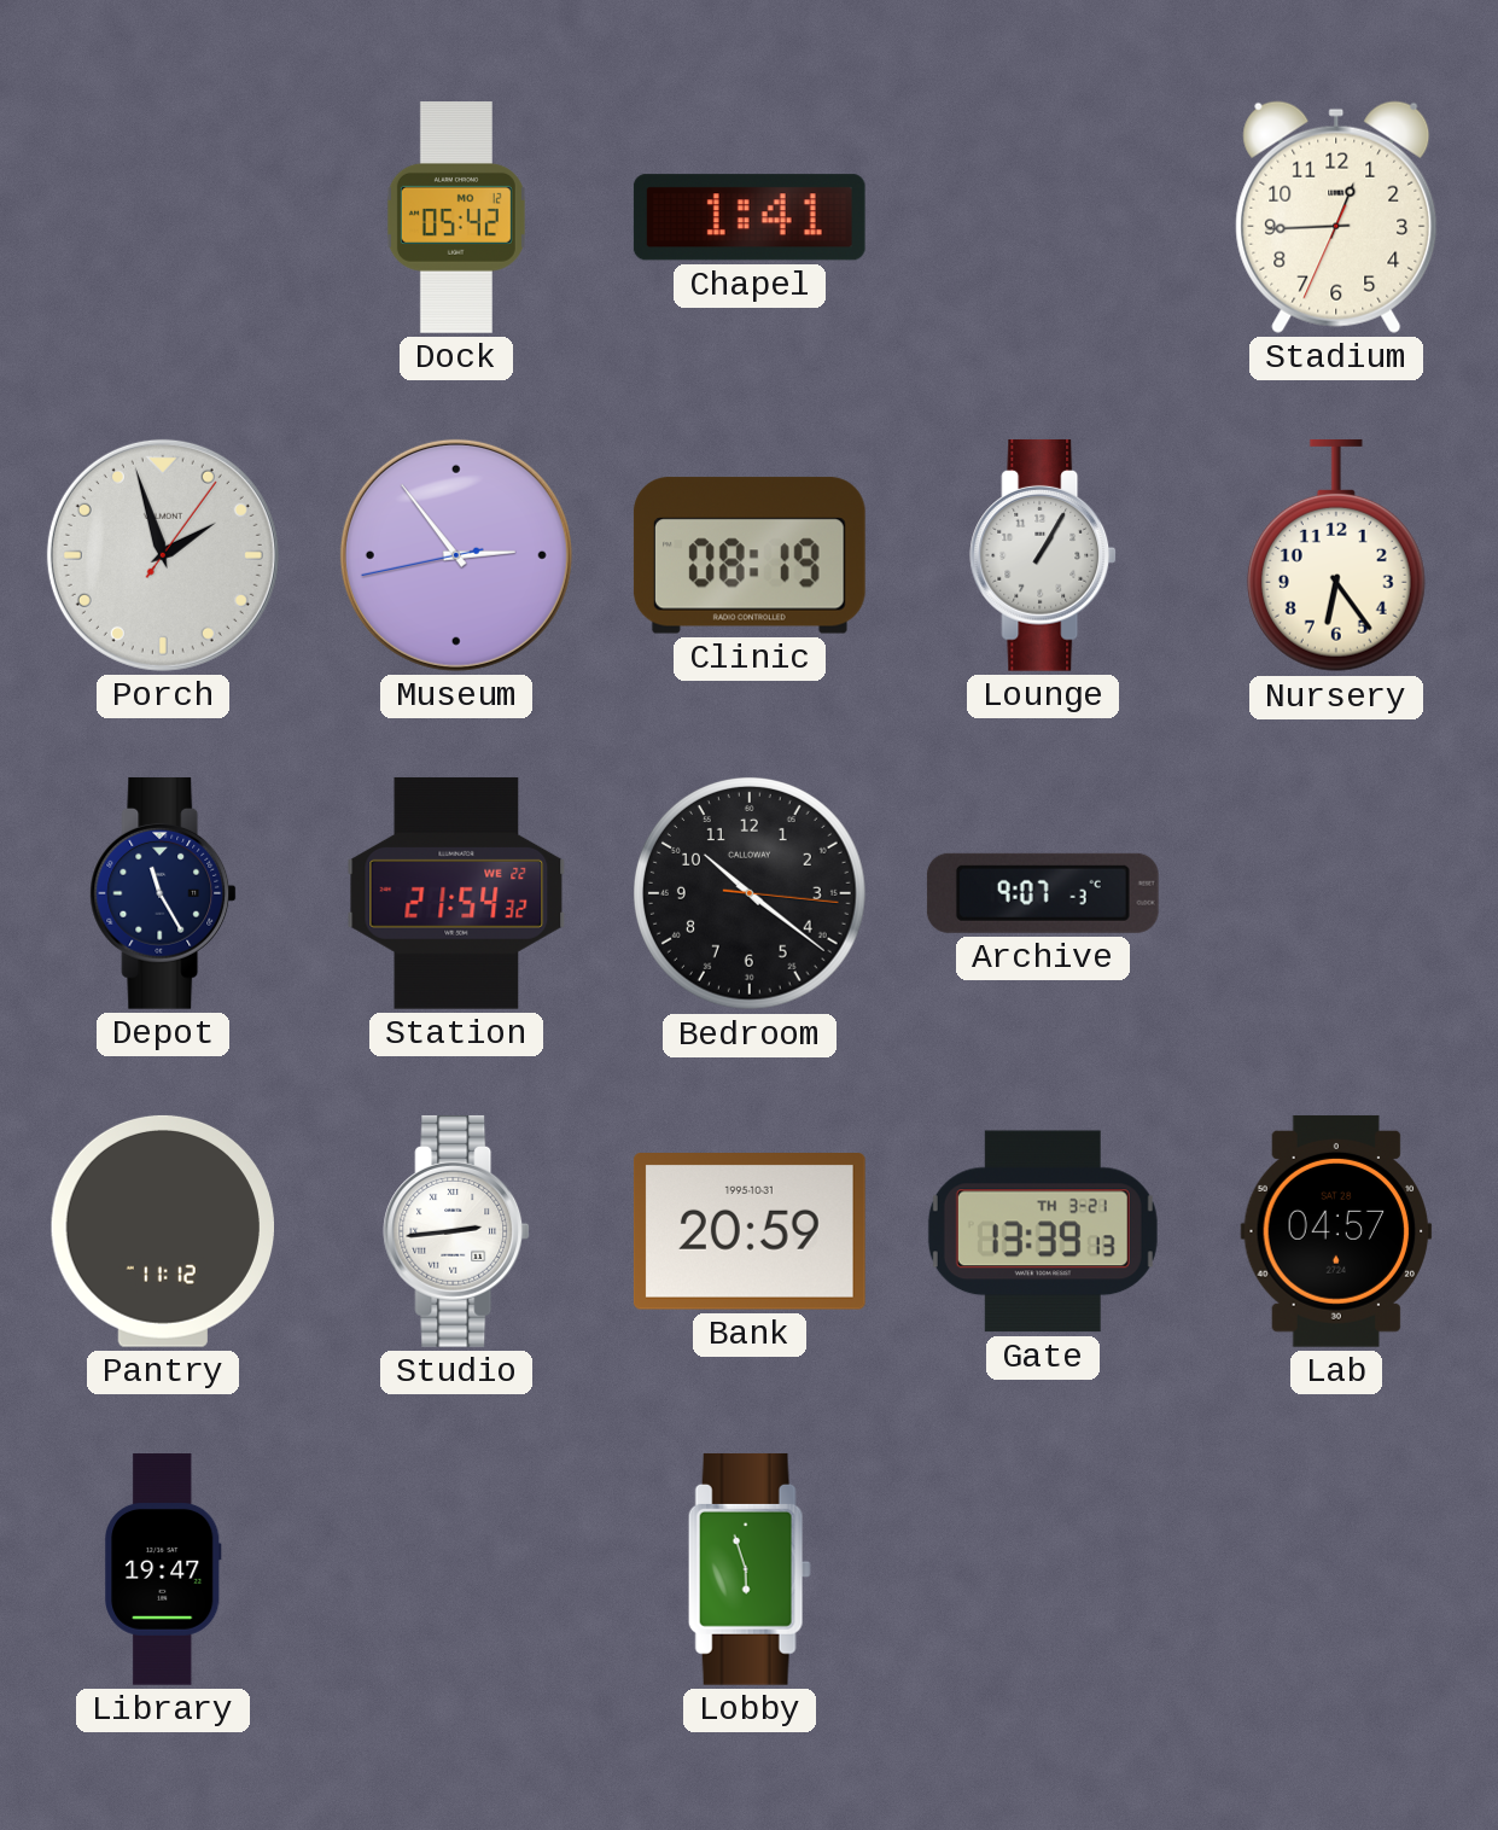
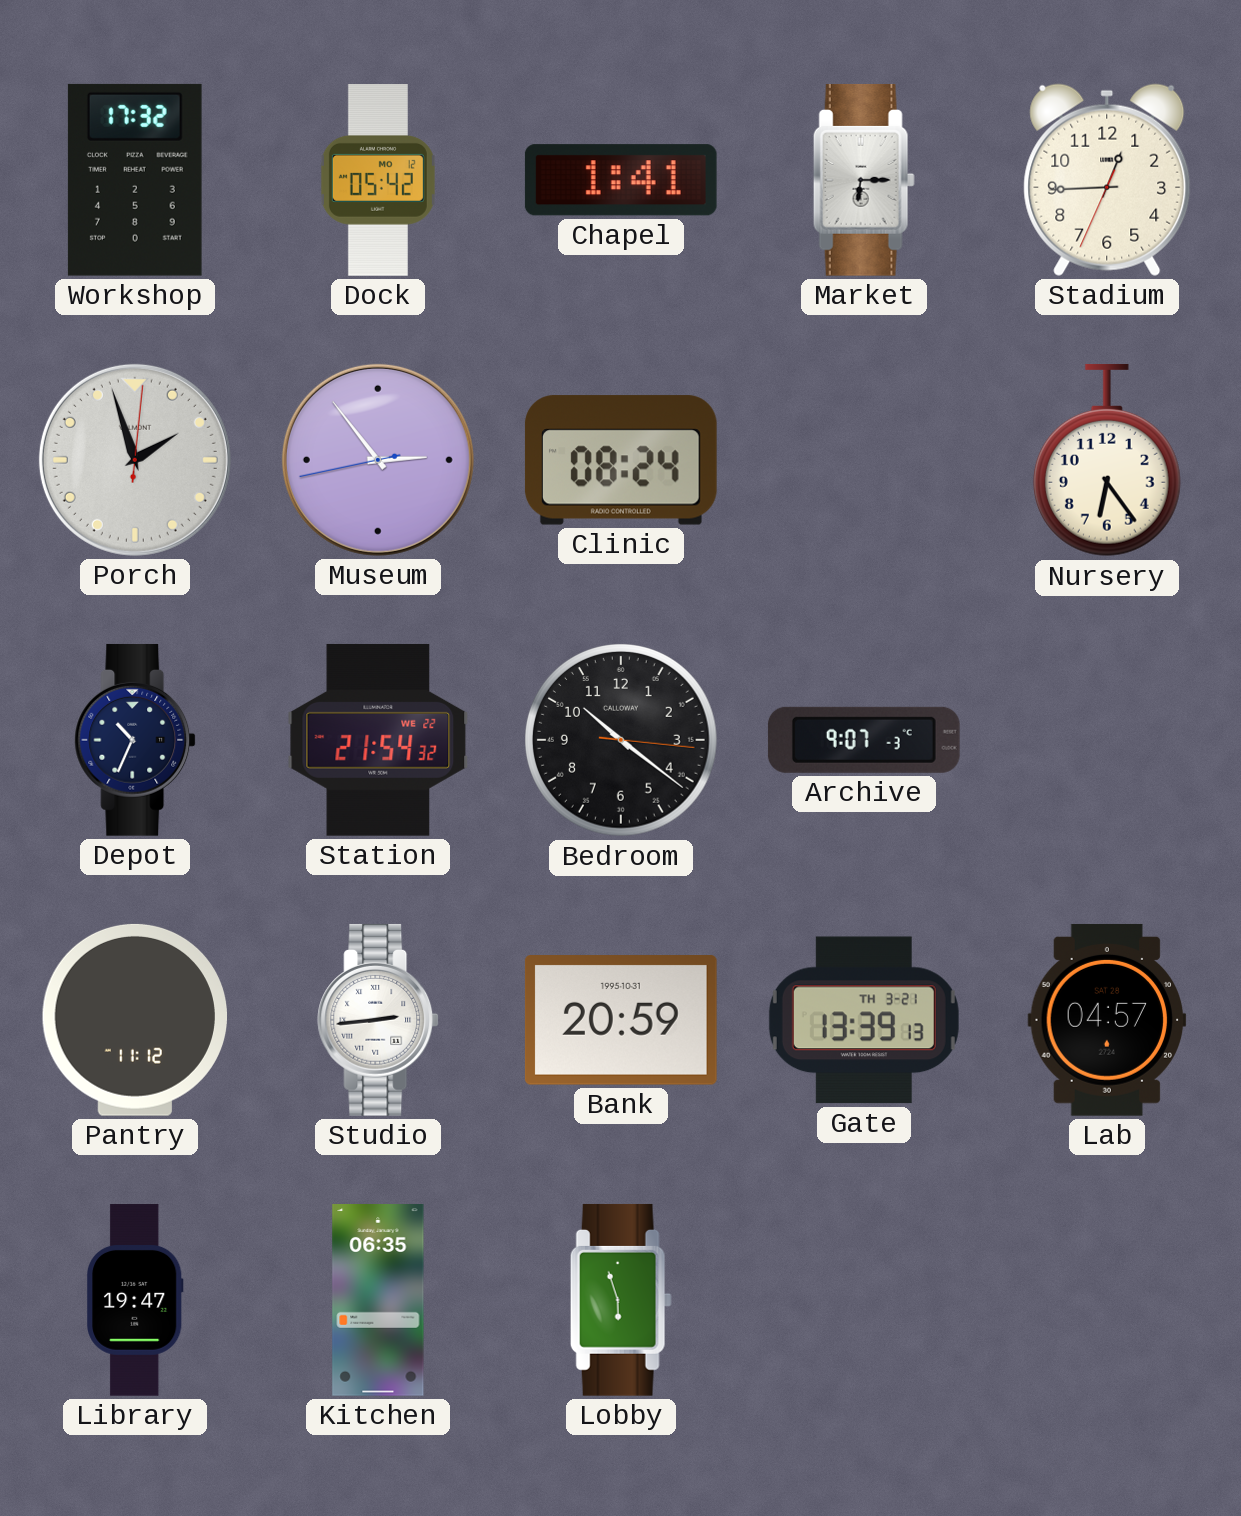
Workshop: none -> 17:32
Market: none -> 6:15
Porch: 1:57:06 -> 1:57:01
Clinic: 08:19 -> 08:24
Lounge: 1:05 -> none
Depot: 11:25 -> 10:34
Kitchen: none -> 06:35
